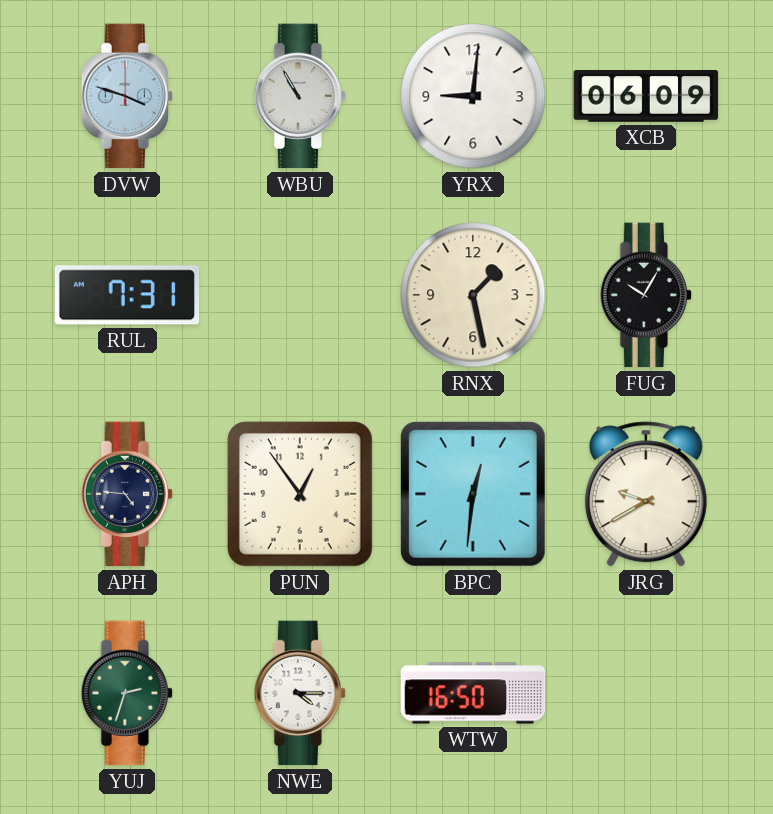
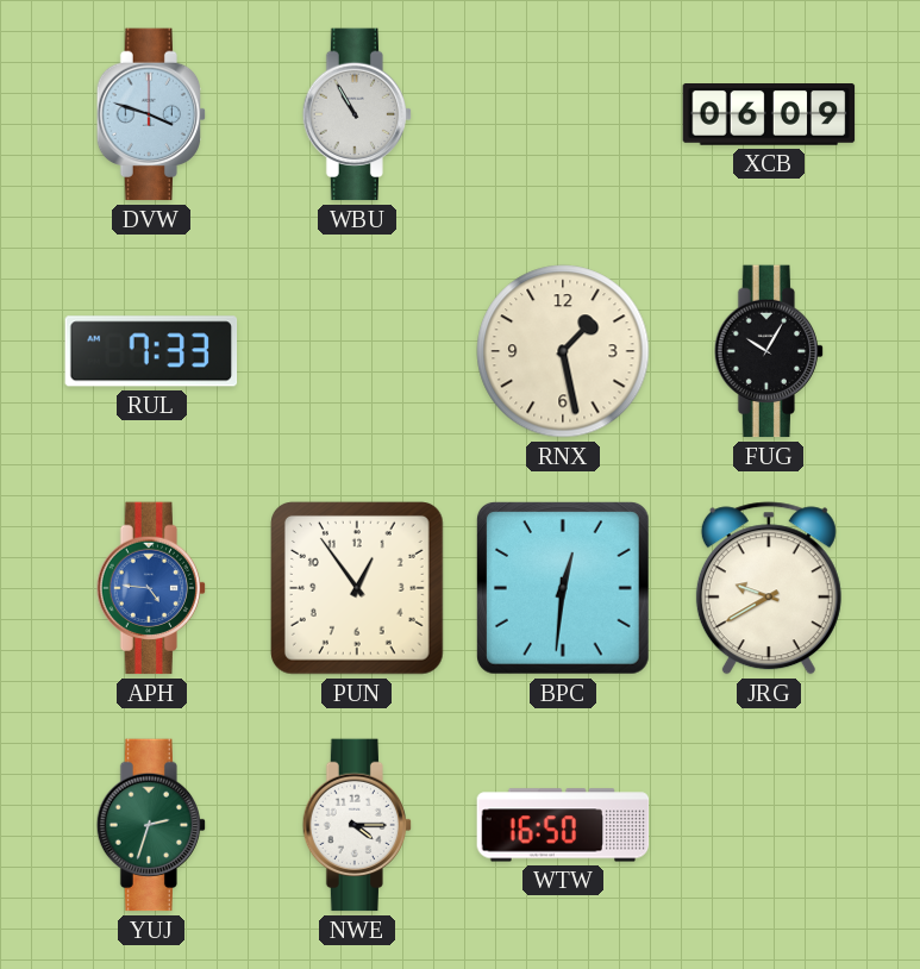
YRX: 9:01 -> none
RUL: 7:31 -> 7:33
APH dial: navy -> blue
